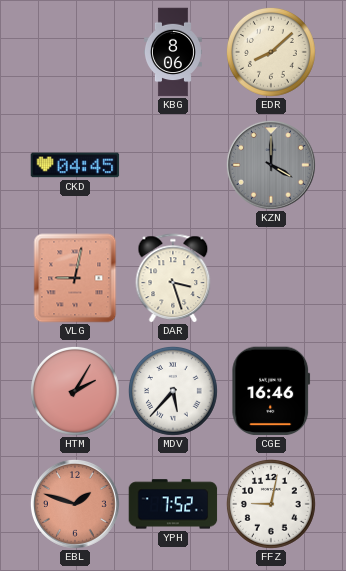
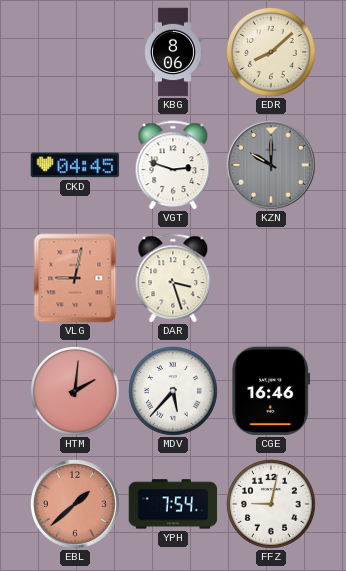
VGT: none -> 2:48
KZN: 4:00 -> 10:00
HTM: 2:05 -> 2:01
EBL: 1:48 -> 1:38
YPH: 7:52 -> 7:54
